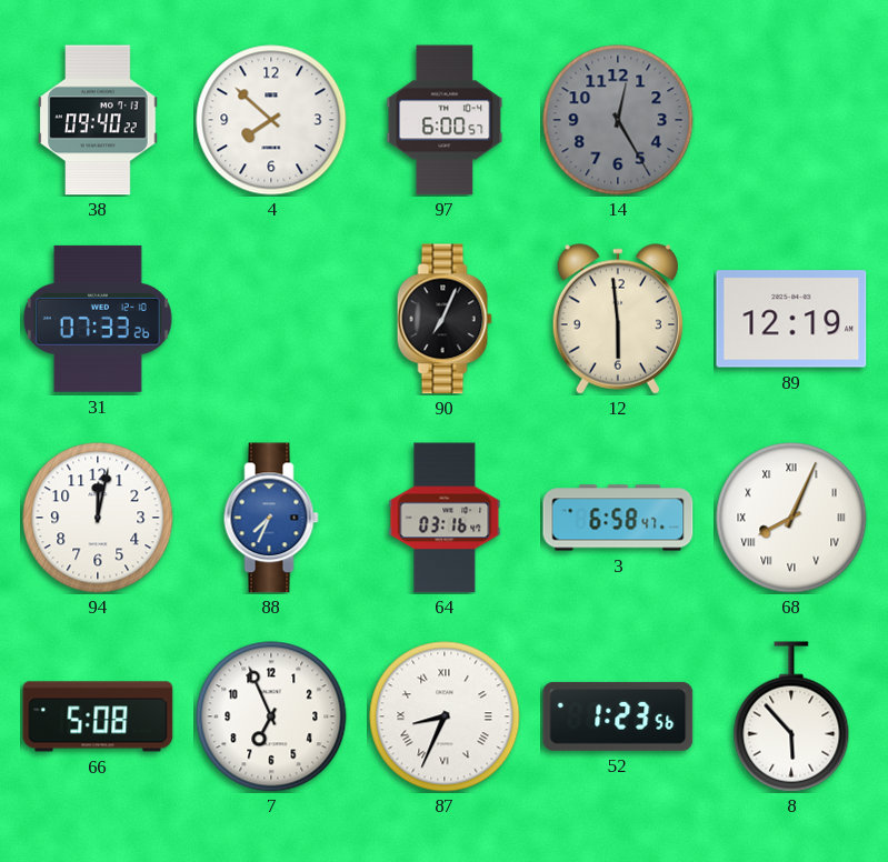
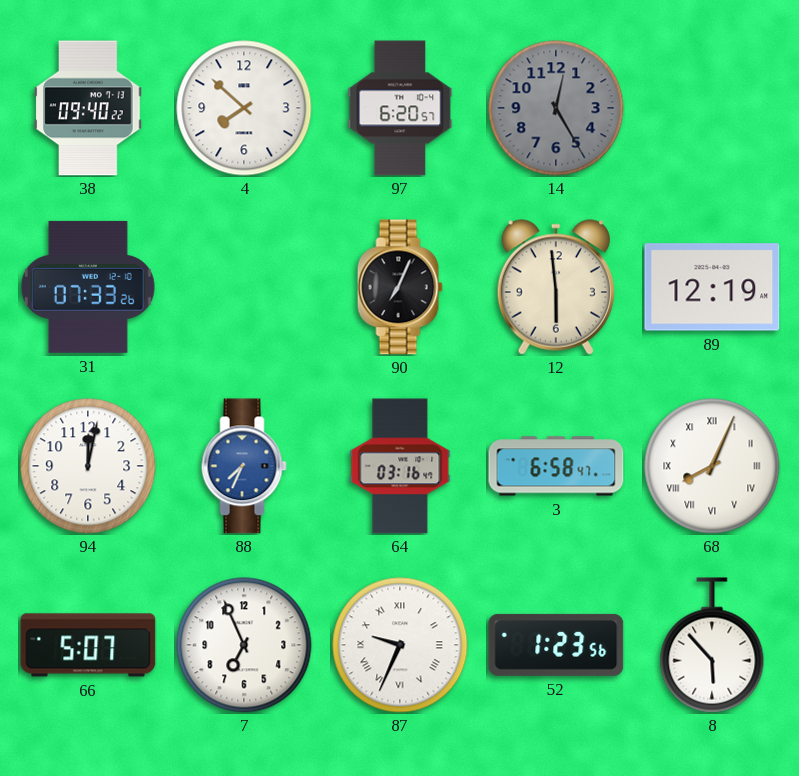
97: 6:00 -> 6:20
66: 5:08 -> 5:07
87: 8:34 -> 9:34
